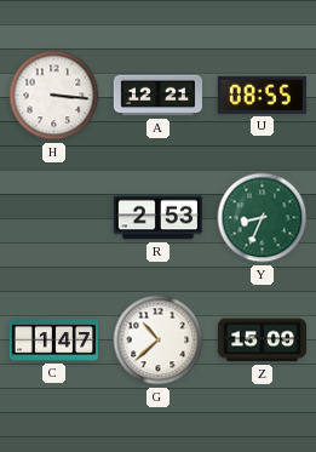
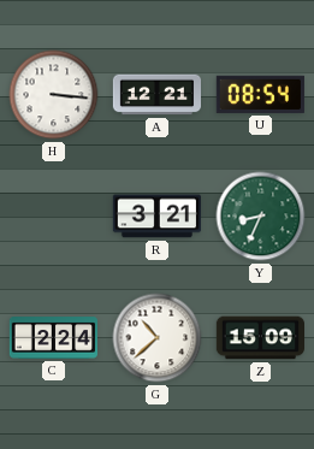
U: 08:55 -> 08:54
R: 2:53 -> 3:21
C: 1:47 -> 2:24
